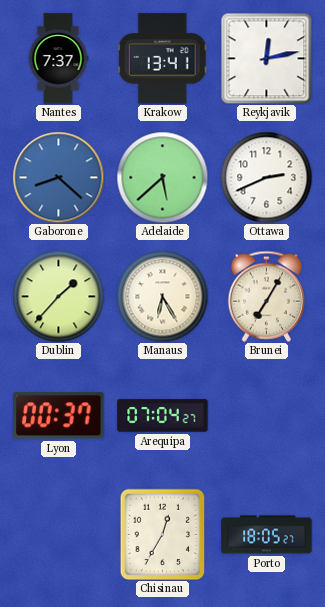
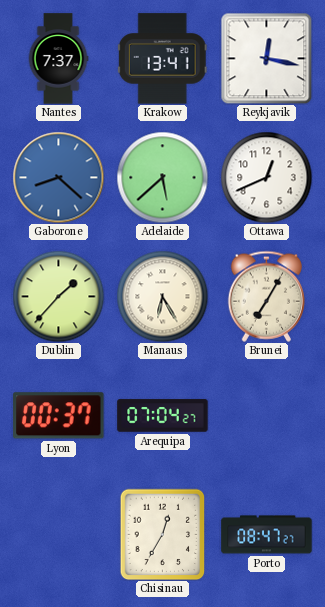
Reykjavik: 12:13 -> 12:17
Ottawa: 2:41 -> 12:41
Porto: 18:05 -> 08:47
